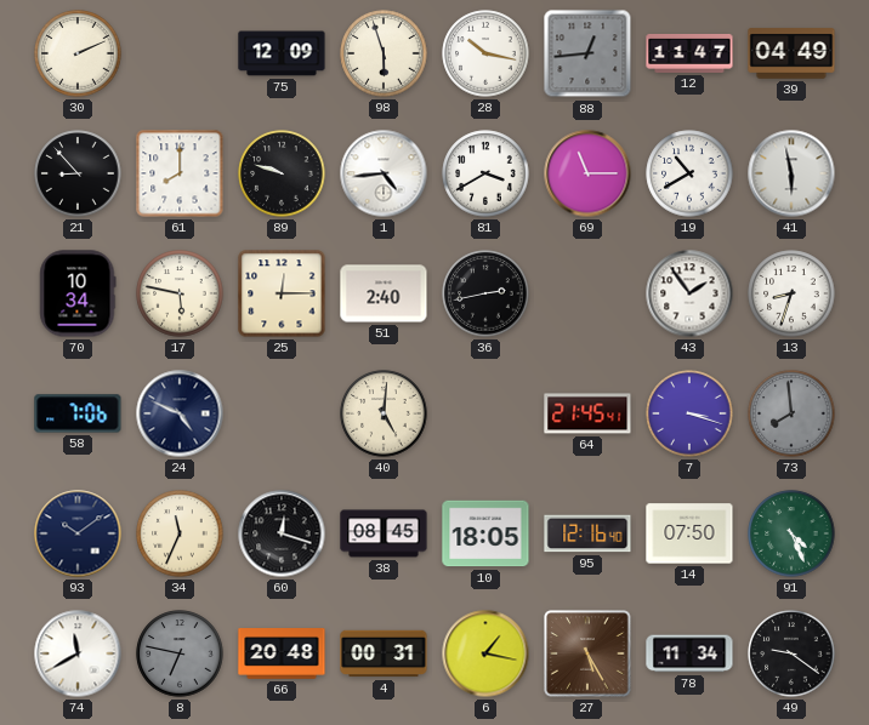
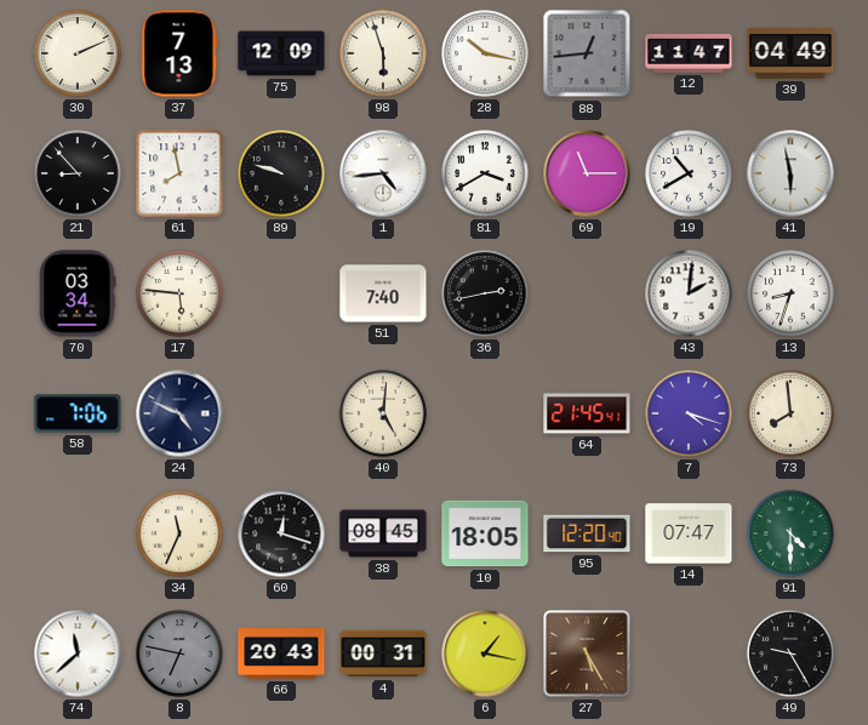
37: none -> 7:13
61: 8:00 -> 7:58
70: 10:34 -> 03:34
17: 5:47 -> 5:46
25: 12:15 -> none
51: 2:40 -> 7:40
43: 1:54 -> 2:01
7: 3:18 -> 4:18
73 dial: grey -> cream
93: 10:09 -> none
95: 12:16 -> 12:20
14: 07:50 -> 07:47
91: 4:26 -> 4:30
74: 11:40 -> 11:38
66: 20:48 -> 20:43
78: 11:34 -> none
49: 9:21 -> 9:25
